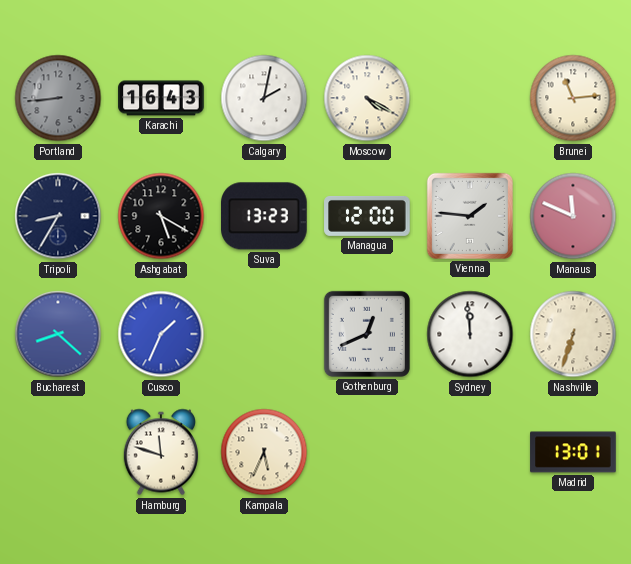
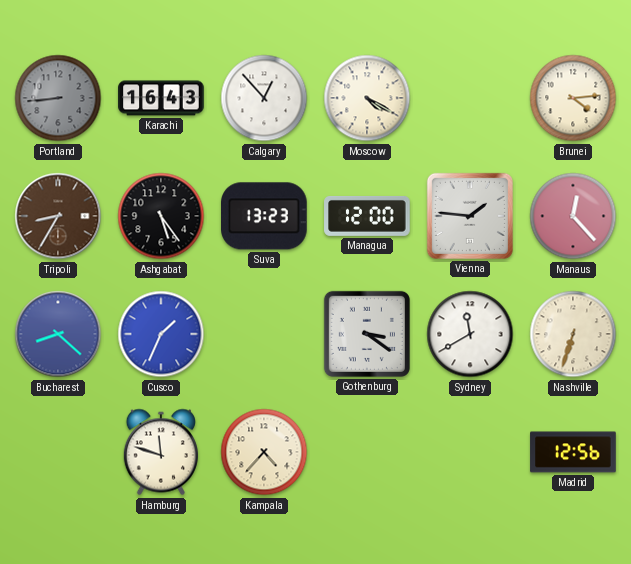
Calgary: 2:02 -> 12:53
Brunei: 11:14 -> 4:14
Tripoli dial: navy -> brown
Ashgabat: 5:20 -> 5:24
Manaus: 11:49 -> 12:23
Gothenburg: 12:41 -> 3:21
Sydney: 11:59 -> 11:40
Kampala: 5:34 -> 4:37
Madrid: 13:01 -> 12:56
